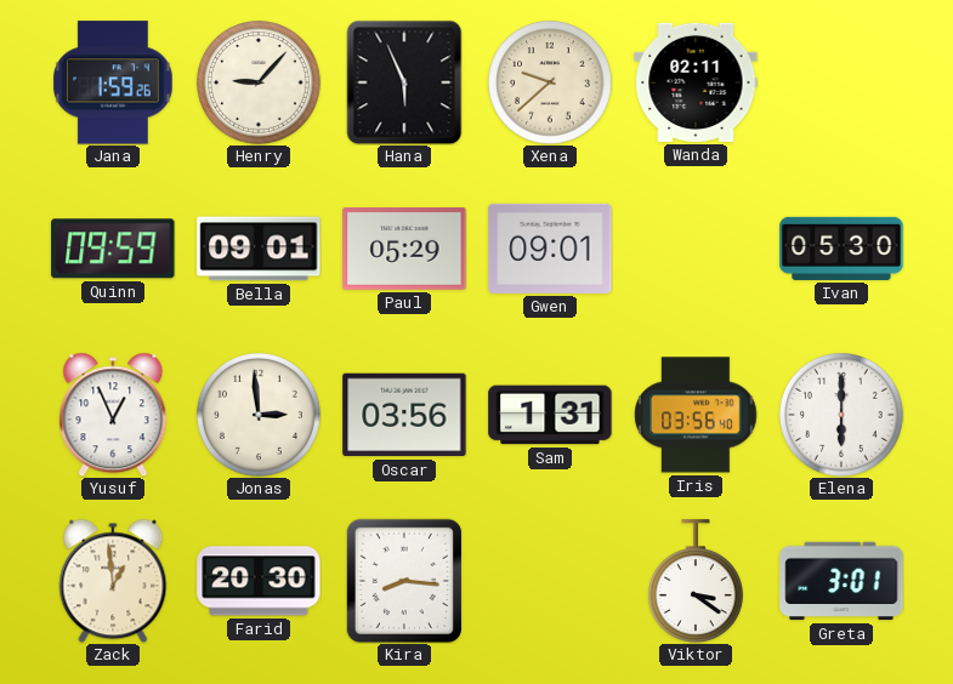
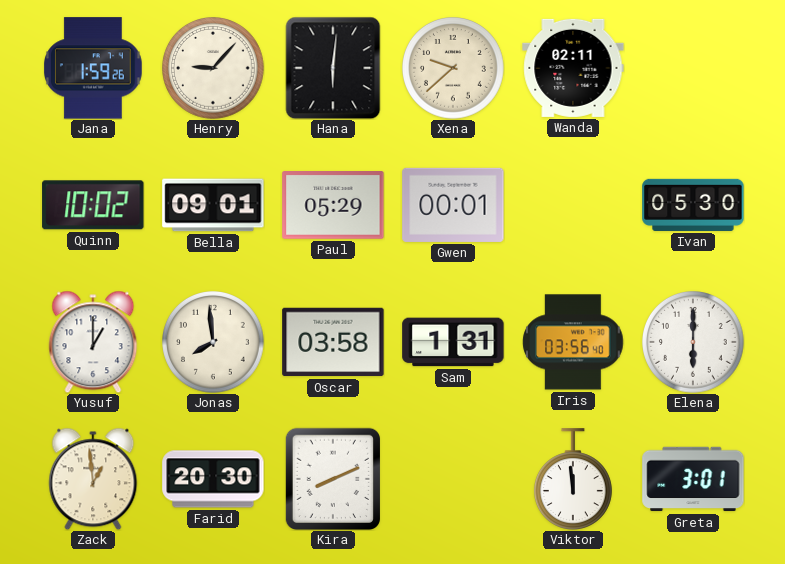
Hana: 5:56 -> 6:01
Quinn: 09:59 -> 10:02
Gwen: 09:01 -> 00:01
Yusuf: 12:56 -> 1:00
Jonas: 2:59 -> 7:59
Oscar: 03:56 -> 03:58
Kira: 8:16 -> 8:11
Viktor: 3:21 -> 11:59
